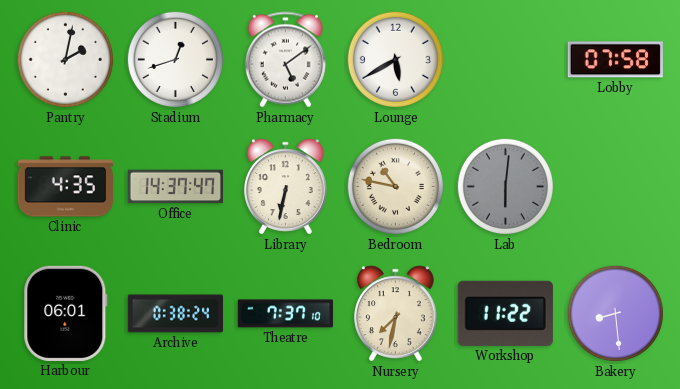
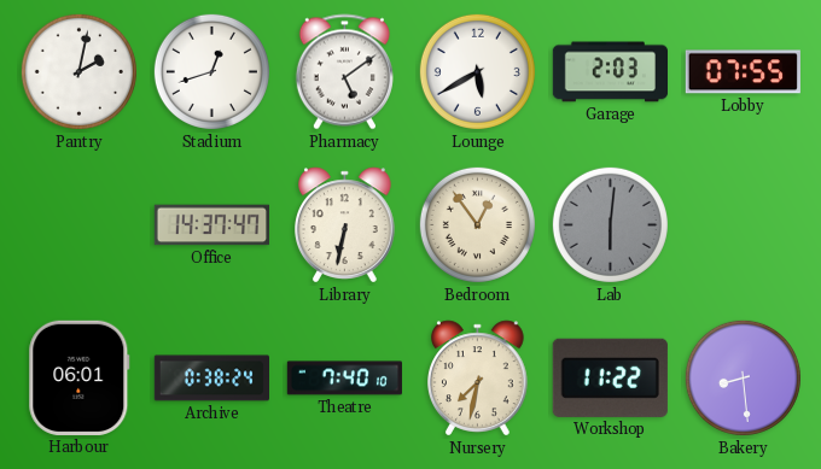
Garage: none -> 2:03
Lobby: 07:58 -> 07:55
Clinic: 4:35 -> none
Bedroom: 10:47 -> 12:54
Theatre: 7:37 -> 7:40
